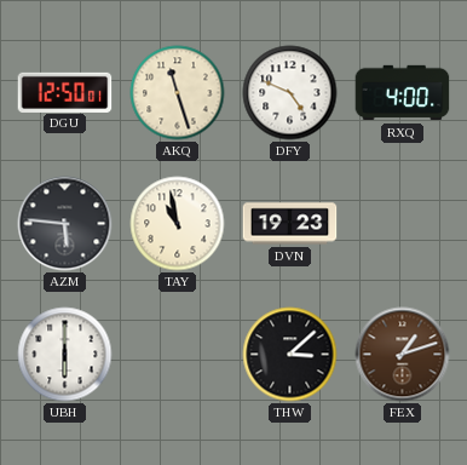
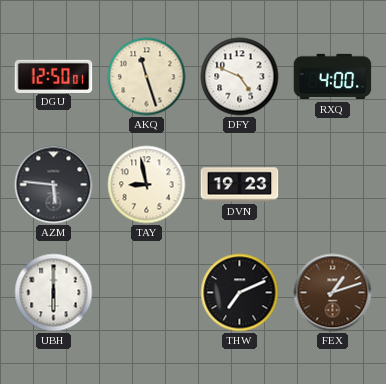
TAY: 10:58 -> 8:58
THW: 3:08 -> 7:11
